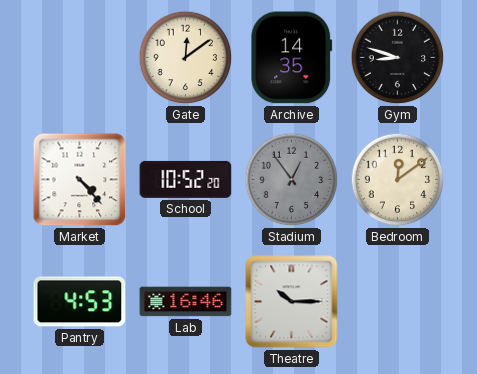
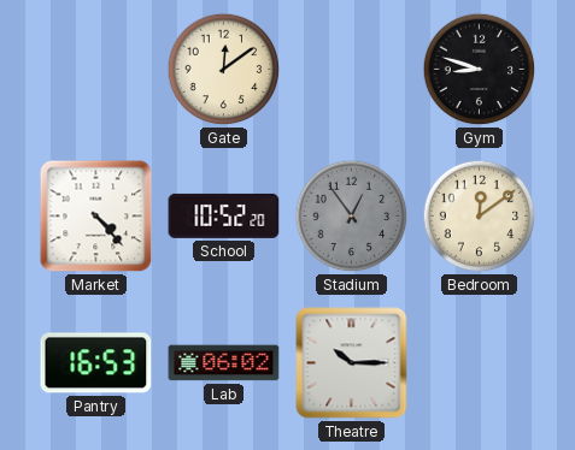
Archive: 14:35 -> none
Pantry: 4:53 -> 16:53
Lab: 16:46 -> 06:02
